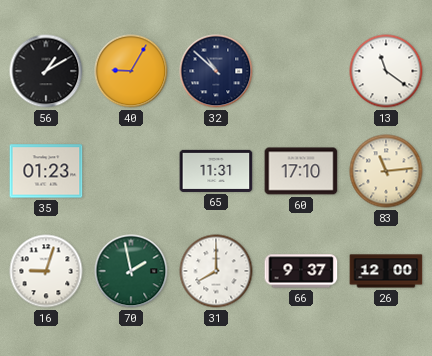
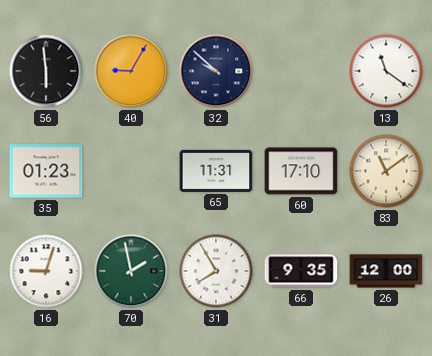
56: 1:10 -> 5:59
32: 10:52 -> 9:52
83: 11:14 -> 11:09
31: 8:00 -> 7:55
66: 9:37 -> 9:35
